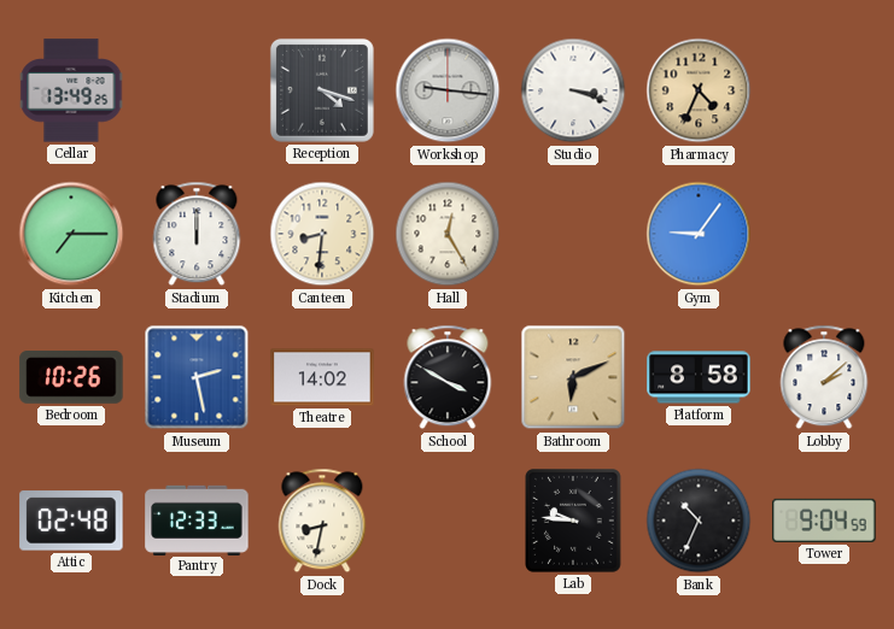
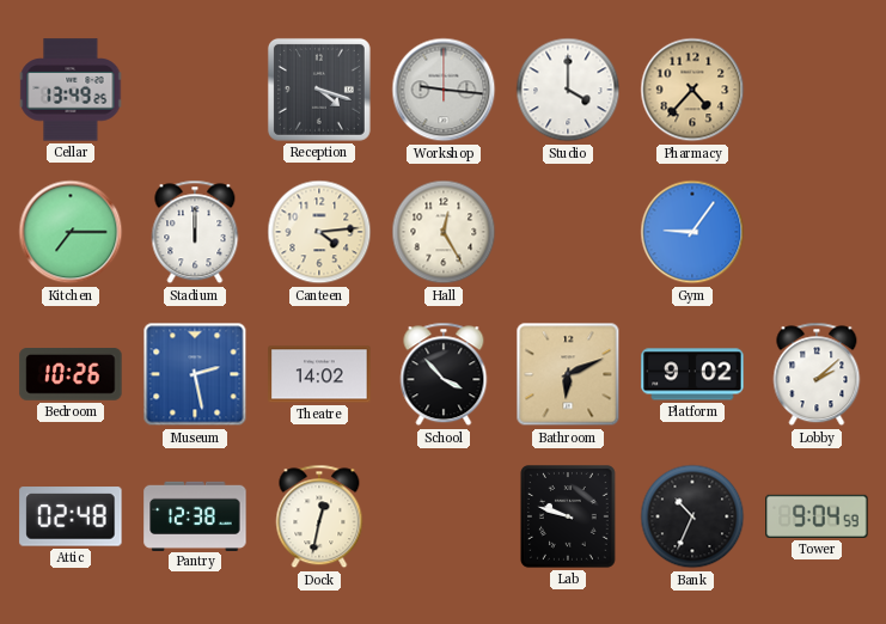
Studio: 3:18 -> 4:00
Pharmacy: 4:34 -> 4:37
Canteen: 8:31 -> 4:14
School: 3:50 -> 3:53
Platform: 8:58 -> 9:02
Pantry: 12:33 -> 12:38
Dock: 8:32 -> 12:32
Lab: 9:46 -> 9:48
